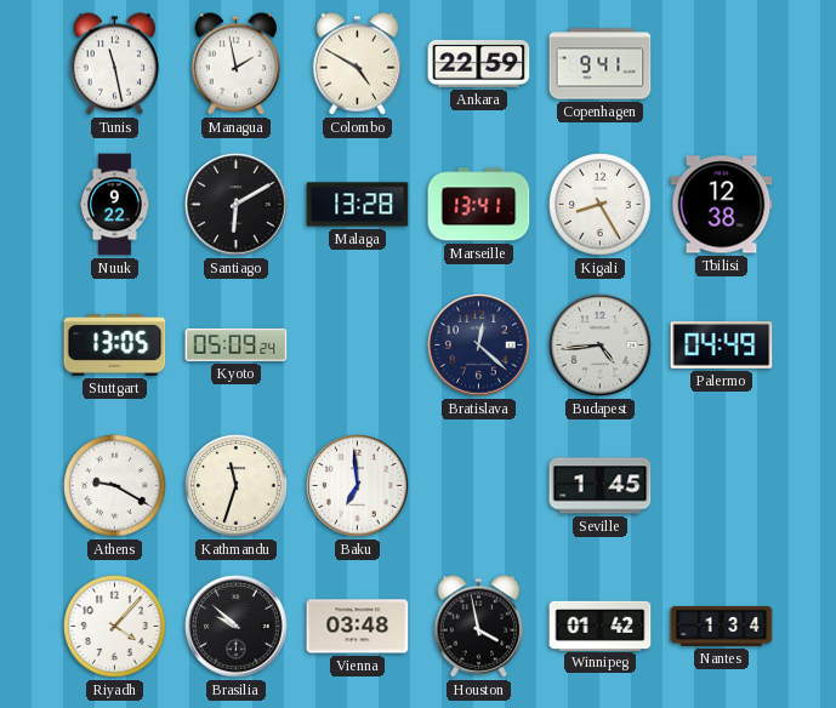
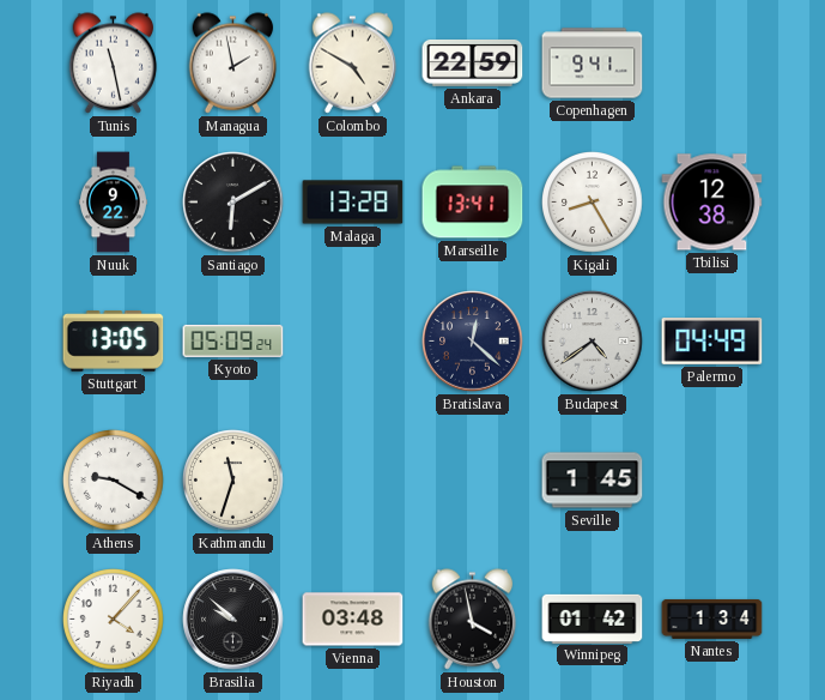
Budapest: 4:44 -> 4:39
Baku: 6:59 -> none
